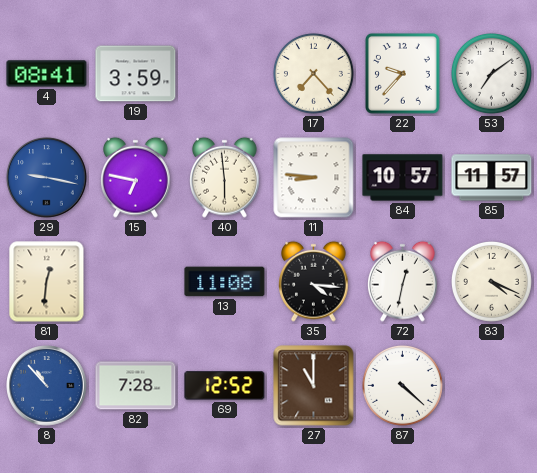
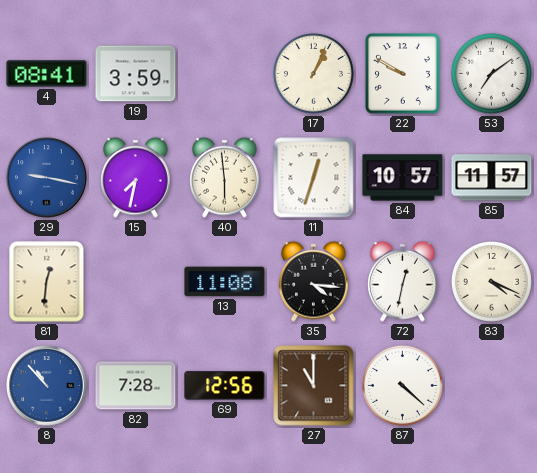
17: 7:23 -> 1:04
22: 9:37 -> 9:50
15: 6:47 -> 7:32
11: 8:46 -> 12:33
69: 12:52 -> 12:56
